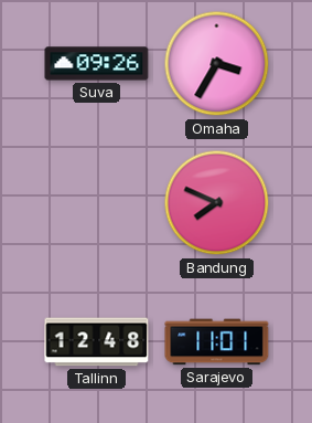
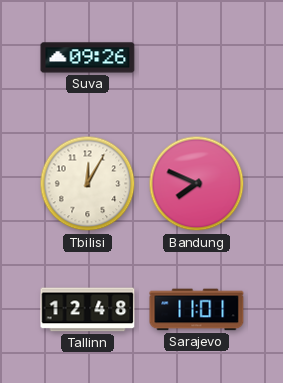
Omaha: 3:35 -> none
Tbilisi: none -> 12:05
